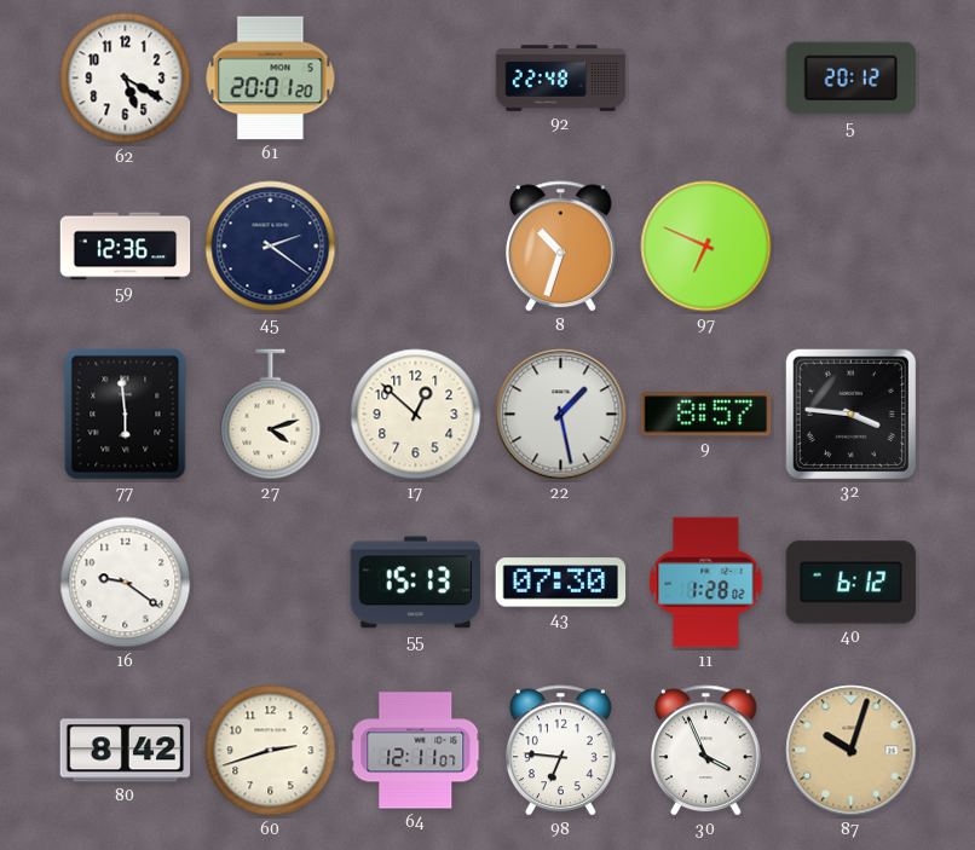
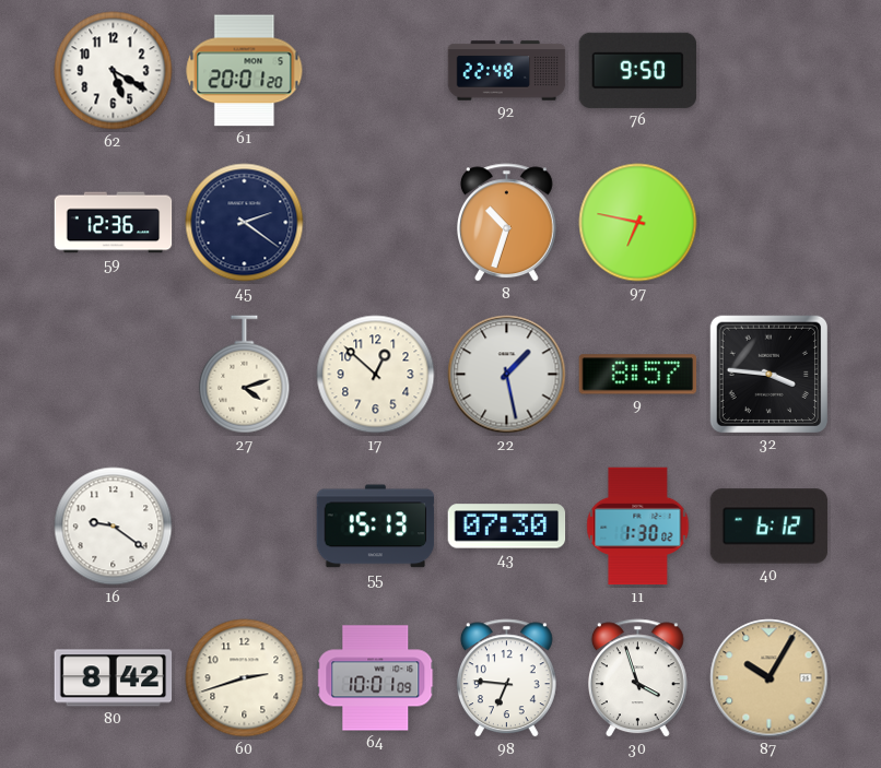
76: none -> 9:50
5: 20:12 -> none
97: 6:49 -> 6:47
77: 5:59 -> none
11: 1:28 -> 1:30
64: 12:11 -> 10:01
30: 3:56 -> 3:57
87: 10:03 -> 10:05
